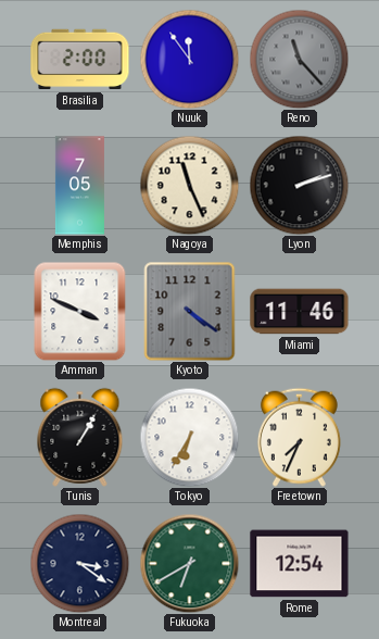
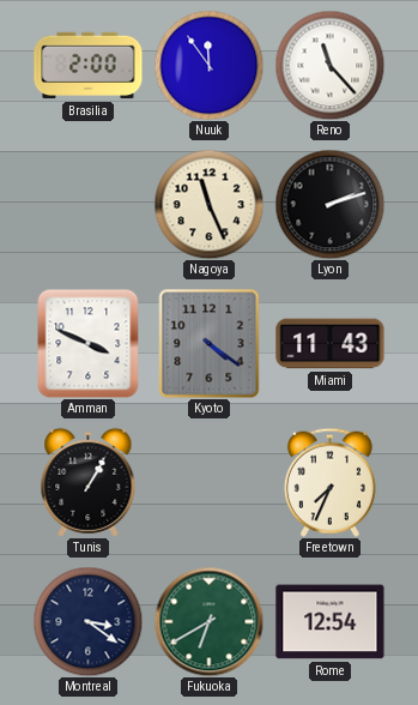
Reno dial: grey -> white
Memphis: 7:05 -> none
Miami: 11:46 -> 11:43
Tokyo: 6:35 -> none
